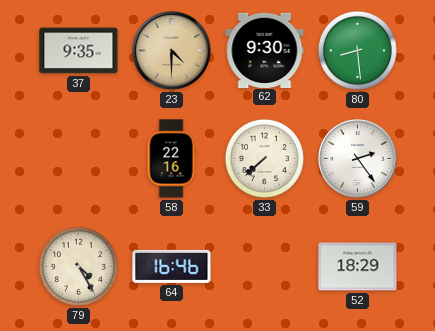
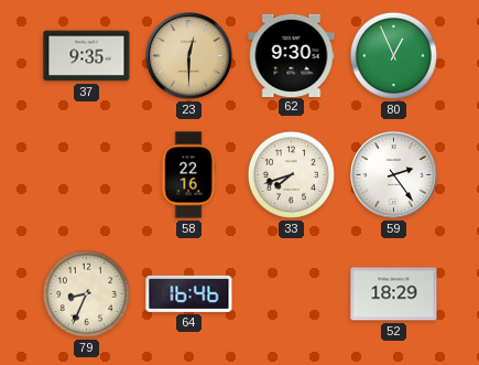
23: 4:30 -> 12:30
80: 8:29 -> 12:56
33: 7:38 -> 7:42
79: 4:25 -> 8:34
